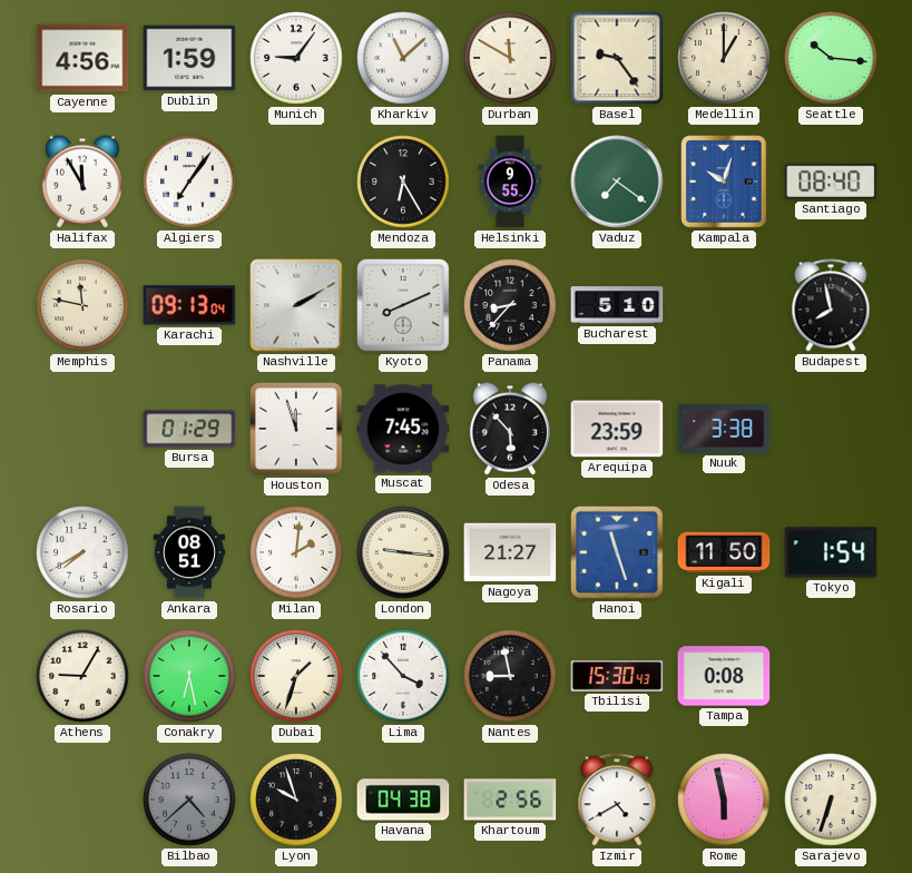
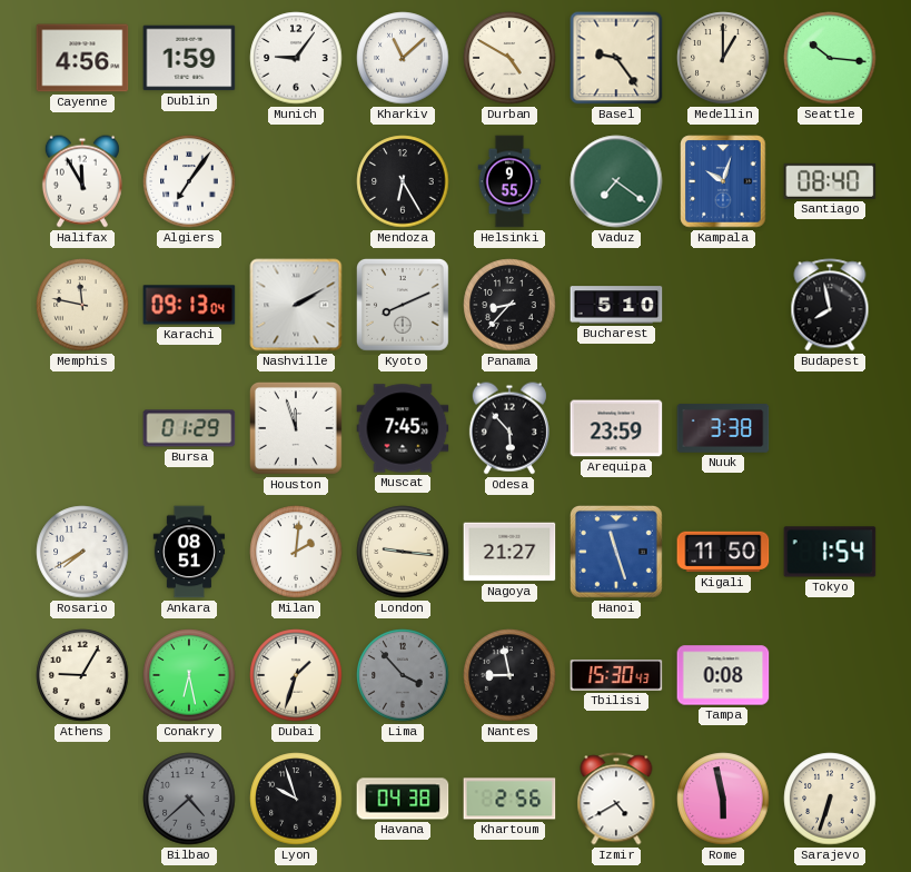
Durban: 11:50 -> 4:50
Lima dial: white -> grey
